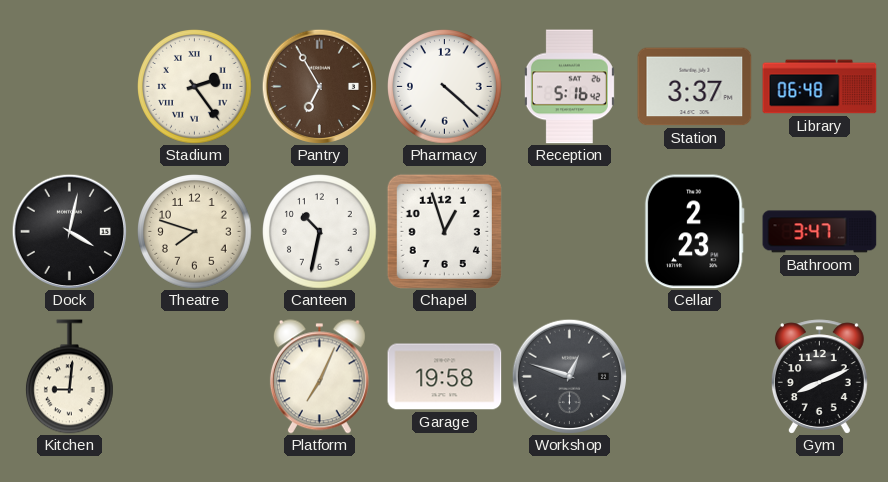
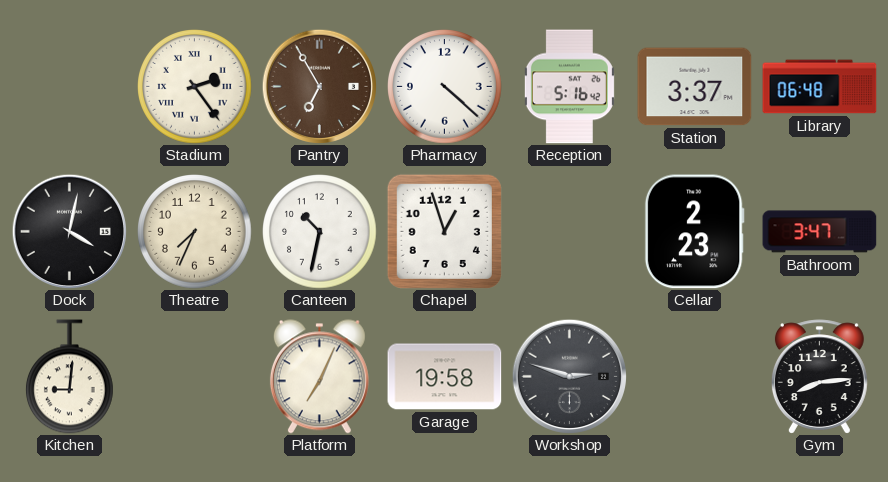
Theatre: 7:48 -> 7:34
Workshop: 12:48 -> 2:48
Gym: 8:11 -> 8:14
